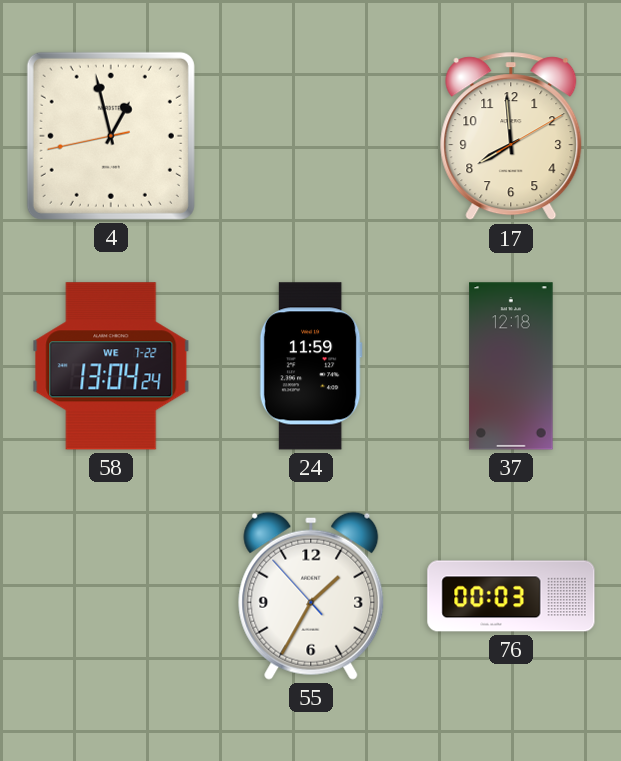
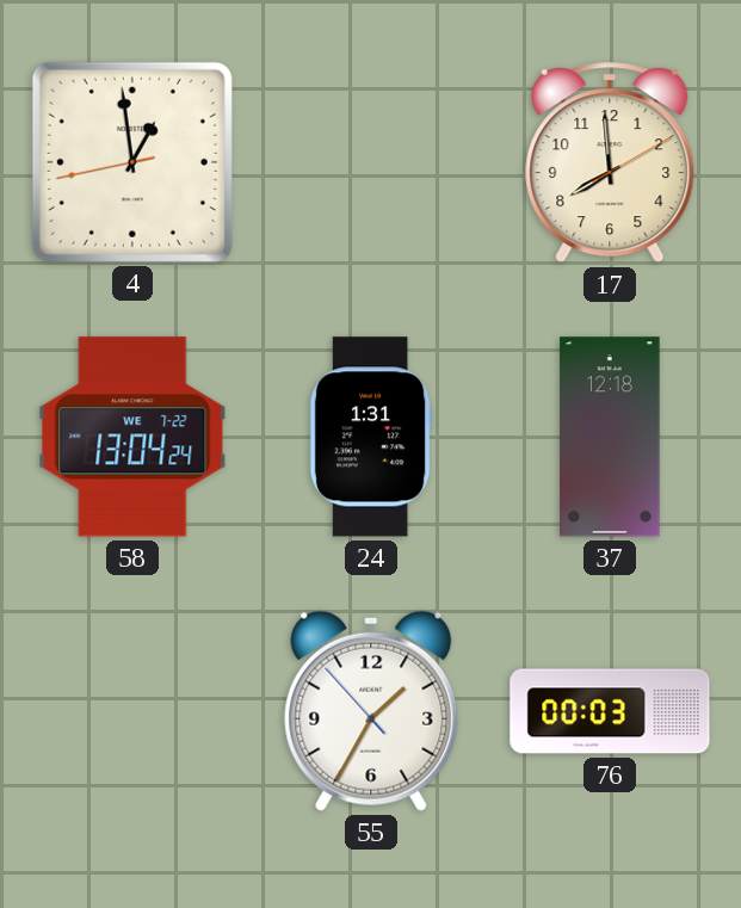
4: 12:57 -> 12:58
24: 11:59 -> 1:31
